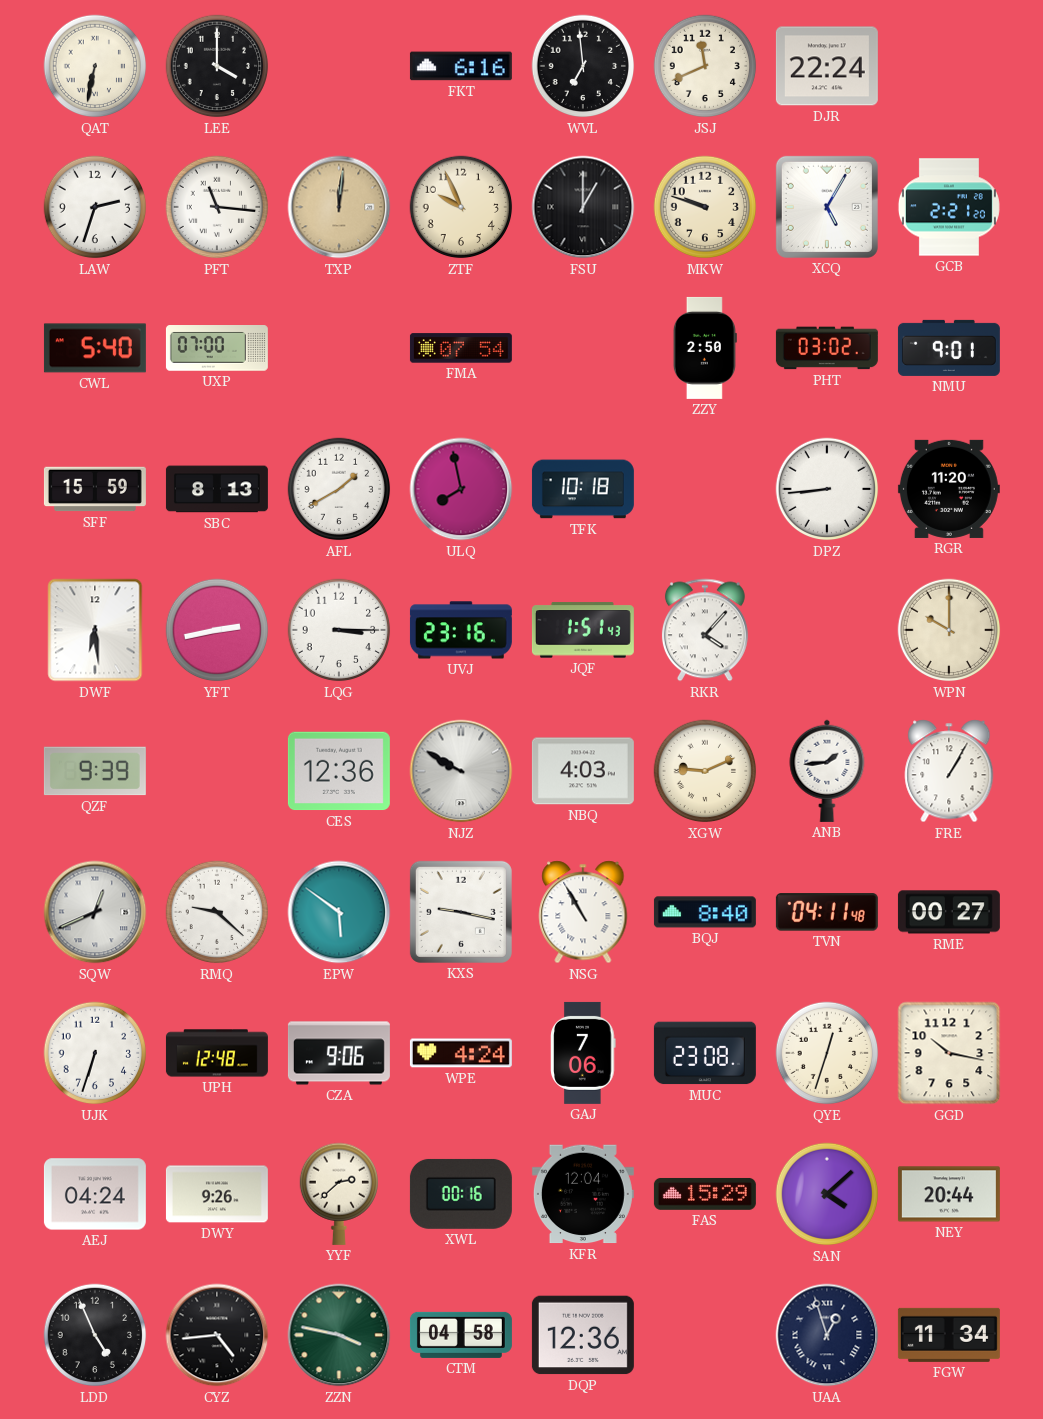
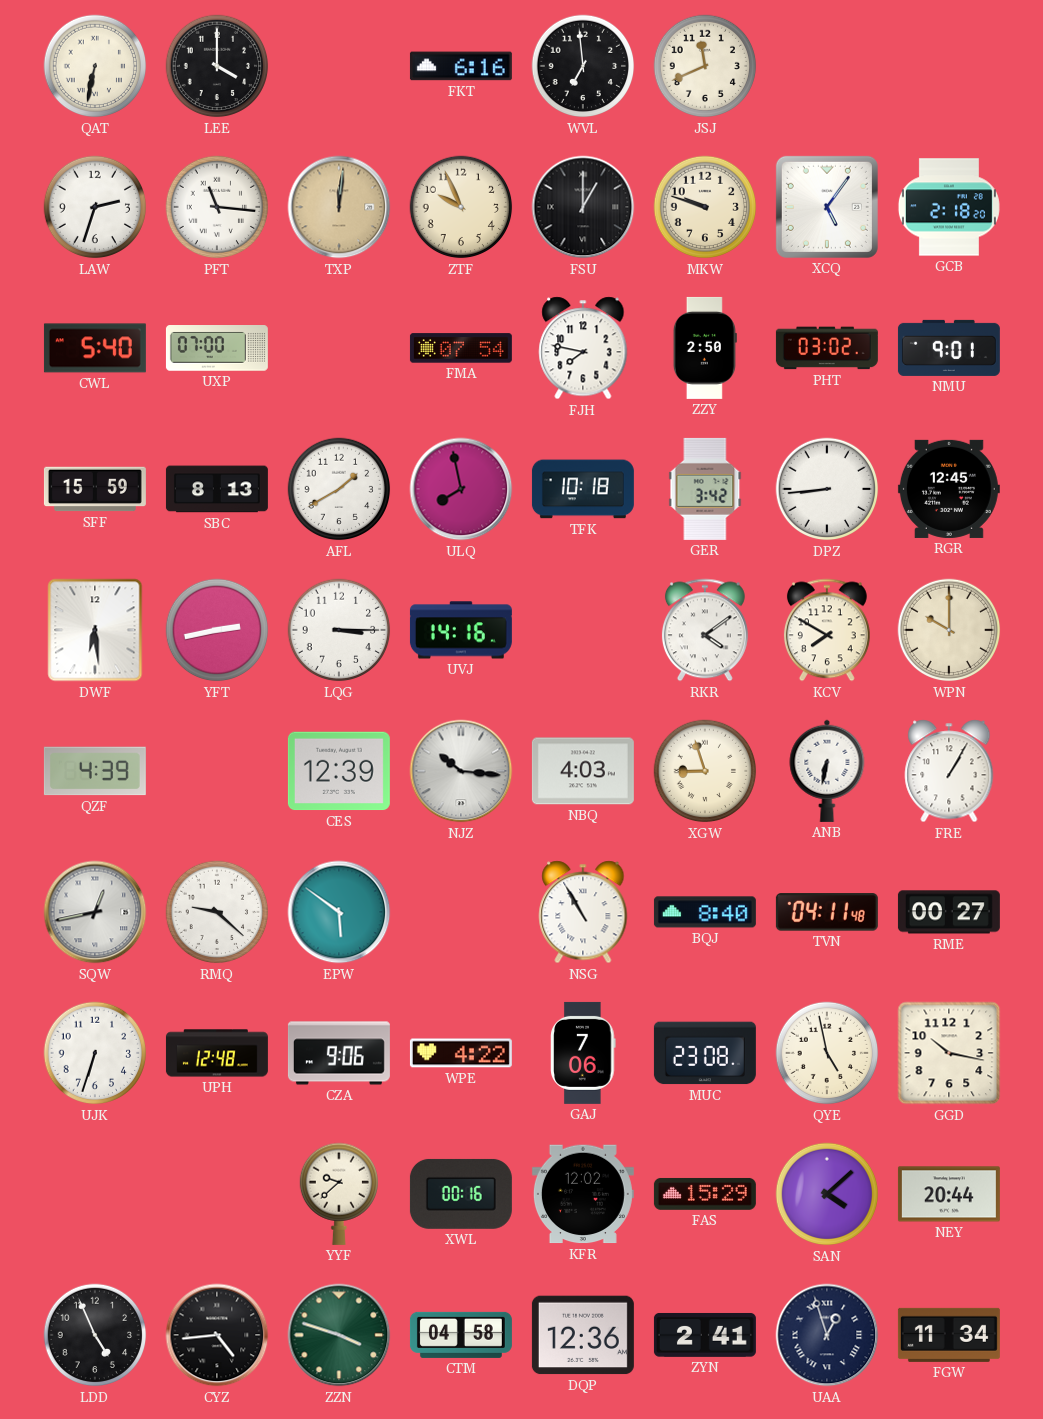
DJR: 22:24 -> none
XCQ: 5:05 -> 5:06
GCB: 2:21 -> 2:18
FJH: none -> 7:47
GER: none -> 3:42
RGR: 11:20 -> 12:45
UVJ: 23:16 -> 14:16
JQF: 1:51 -> none
RKR: 4:07 -> 4:09
KCV: none -> 7:50
QZF: 9:39 -> 4:39
CES: 12:36 -> 12:39
NJZ: 9:50 -> 10:16
XGW: 9:11 -> 8:57
ANB: 1:44 -> 6:32
SQW: 12:41 -> 12:43
KXS: 9:17 -> none
WPE: 4:24 -> 4:22
QYE: 12:33 -> 4:58
AEJ: 04:24 -> none
DWY: 9:26 -> none
YYF: 2:38 -> 9:38
KFR: 12:04 -> 12:02
ZZN: 3:47 -> 3:48
ZYN: none -> 2:41
